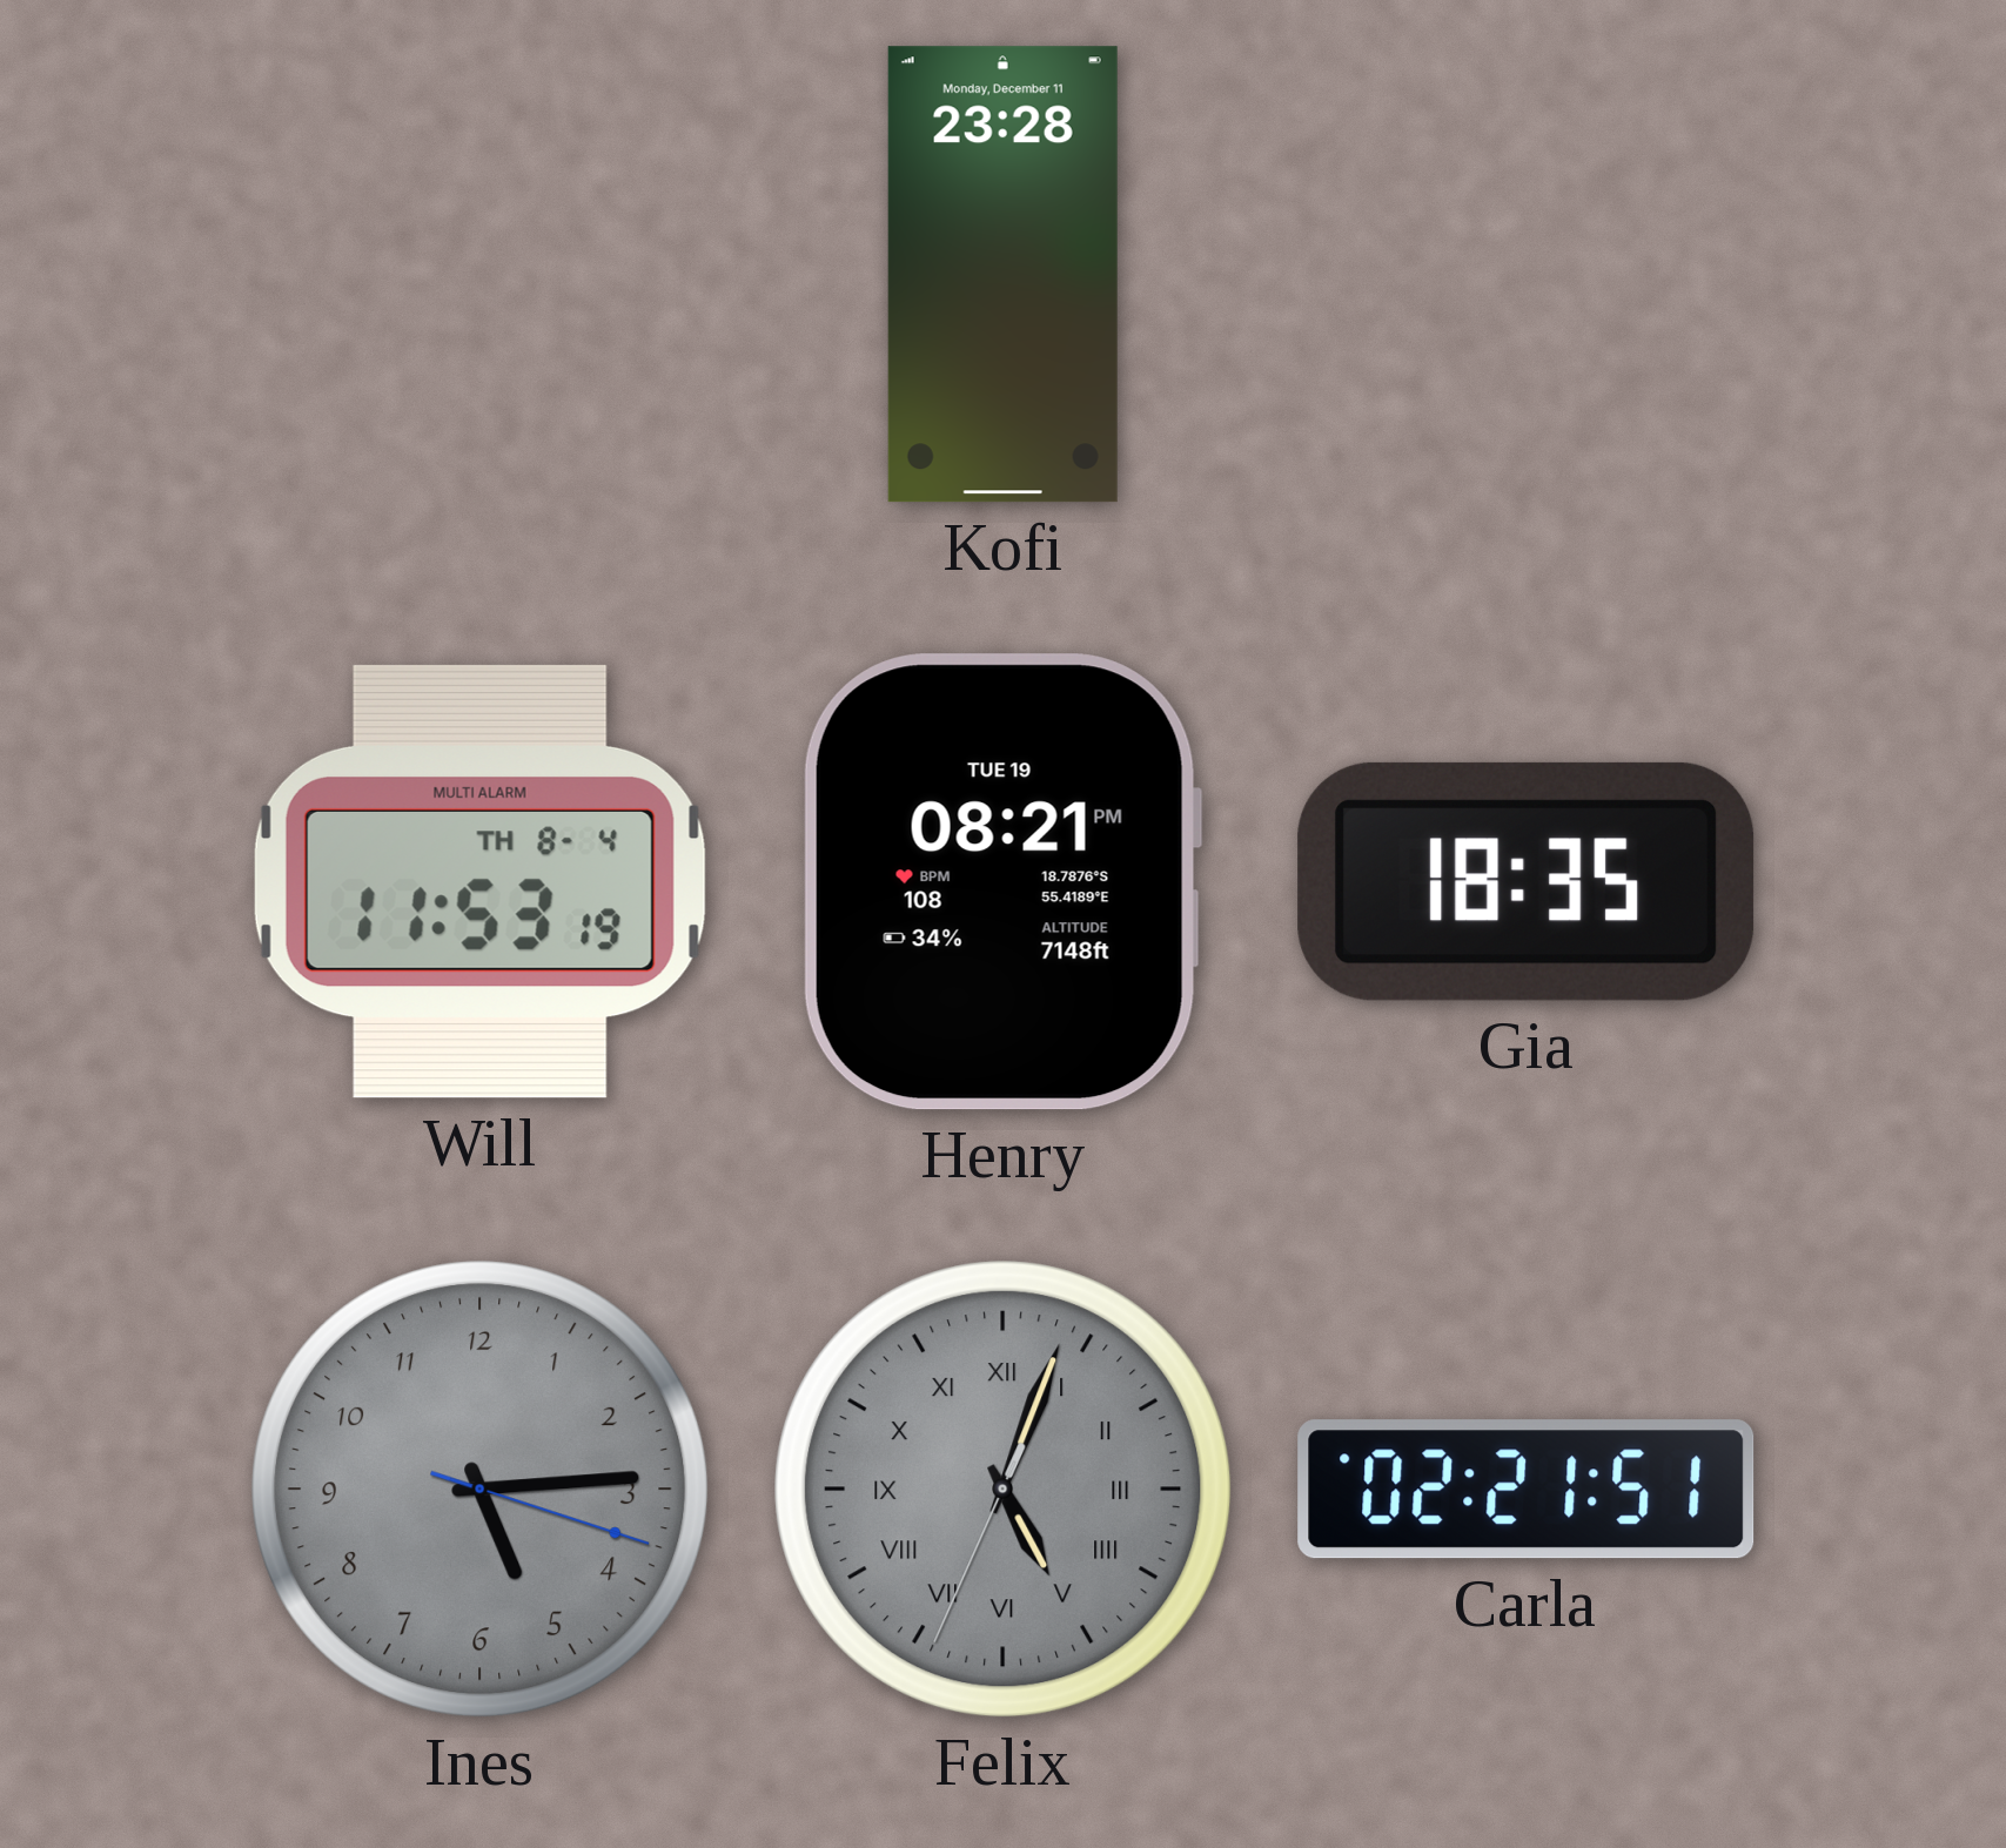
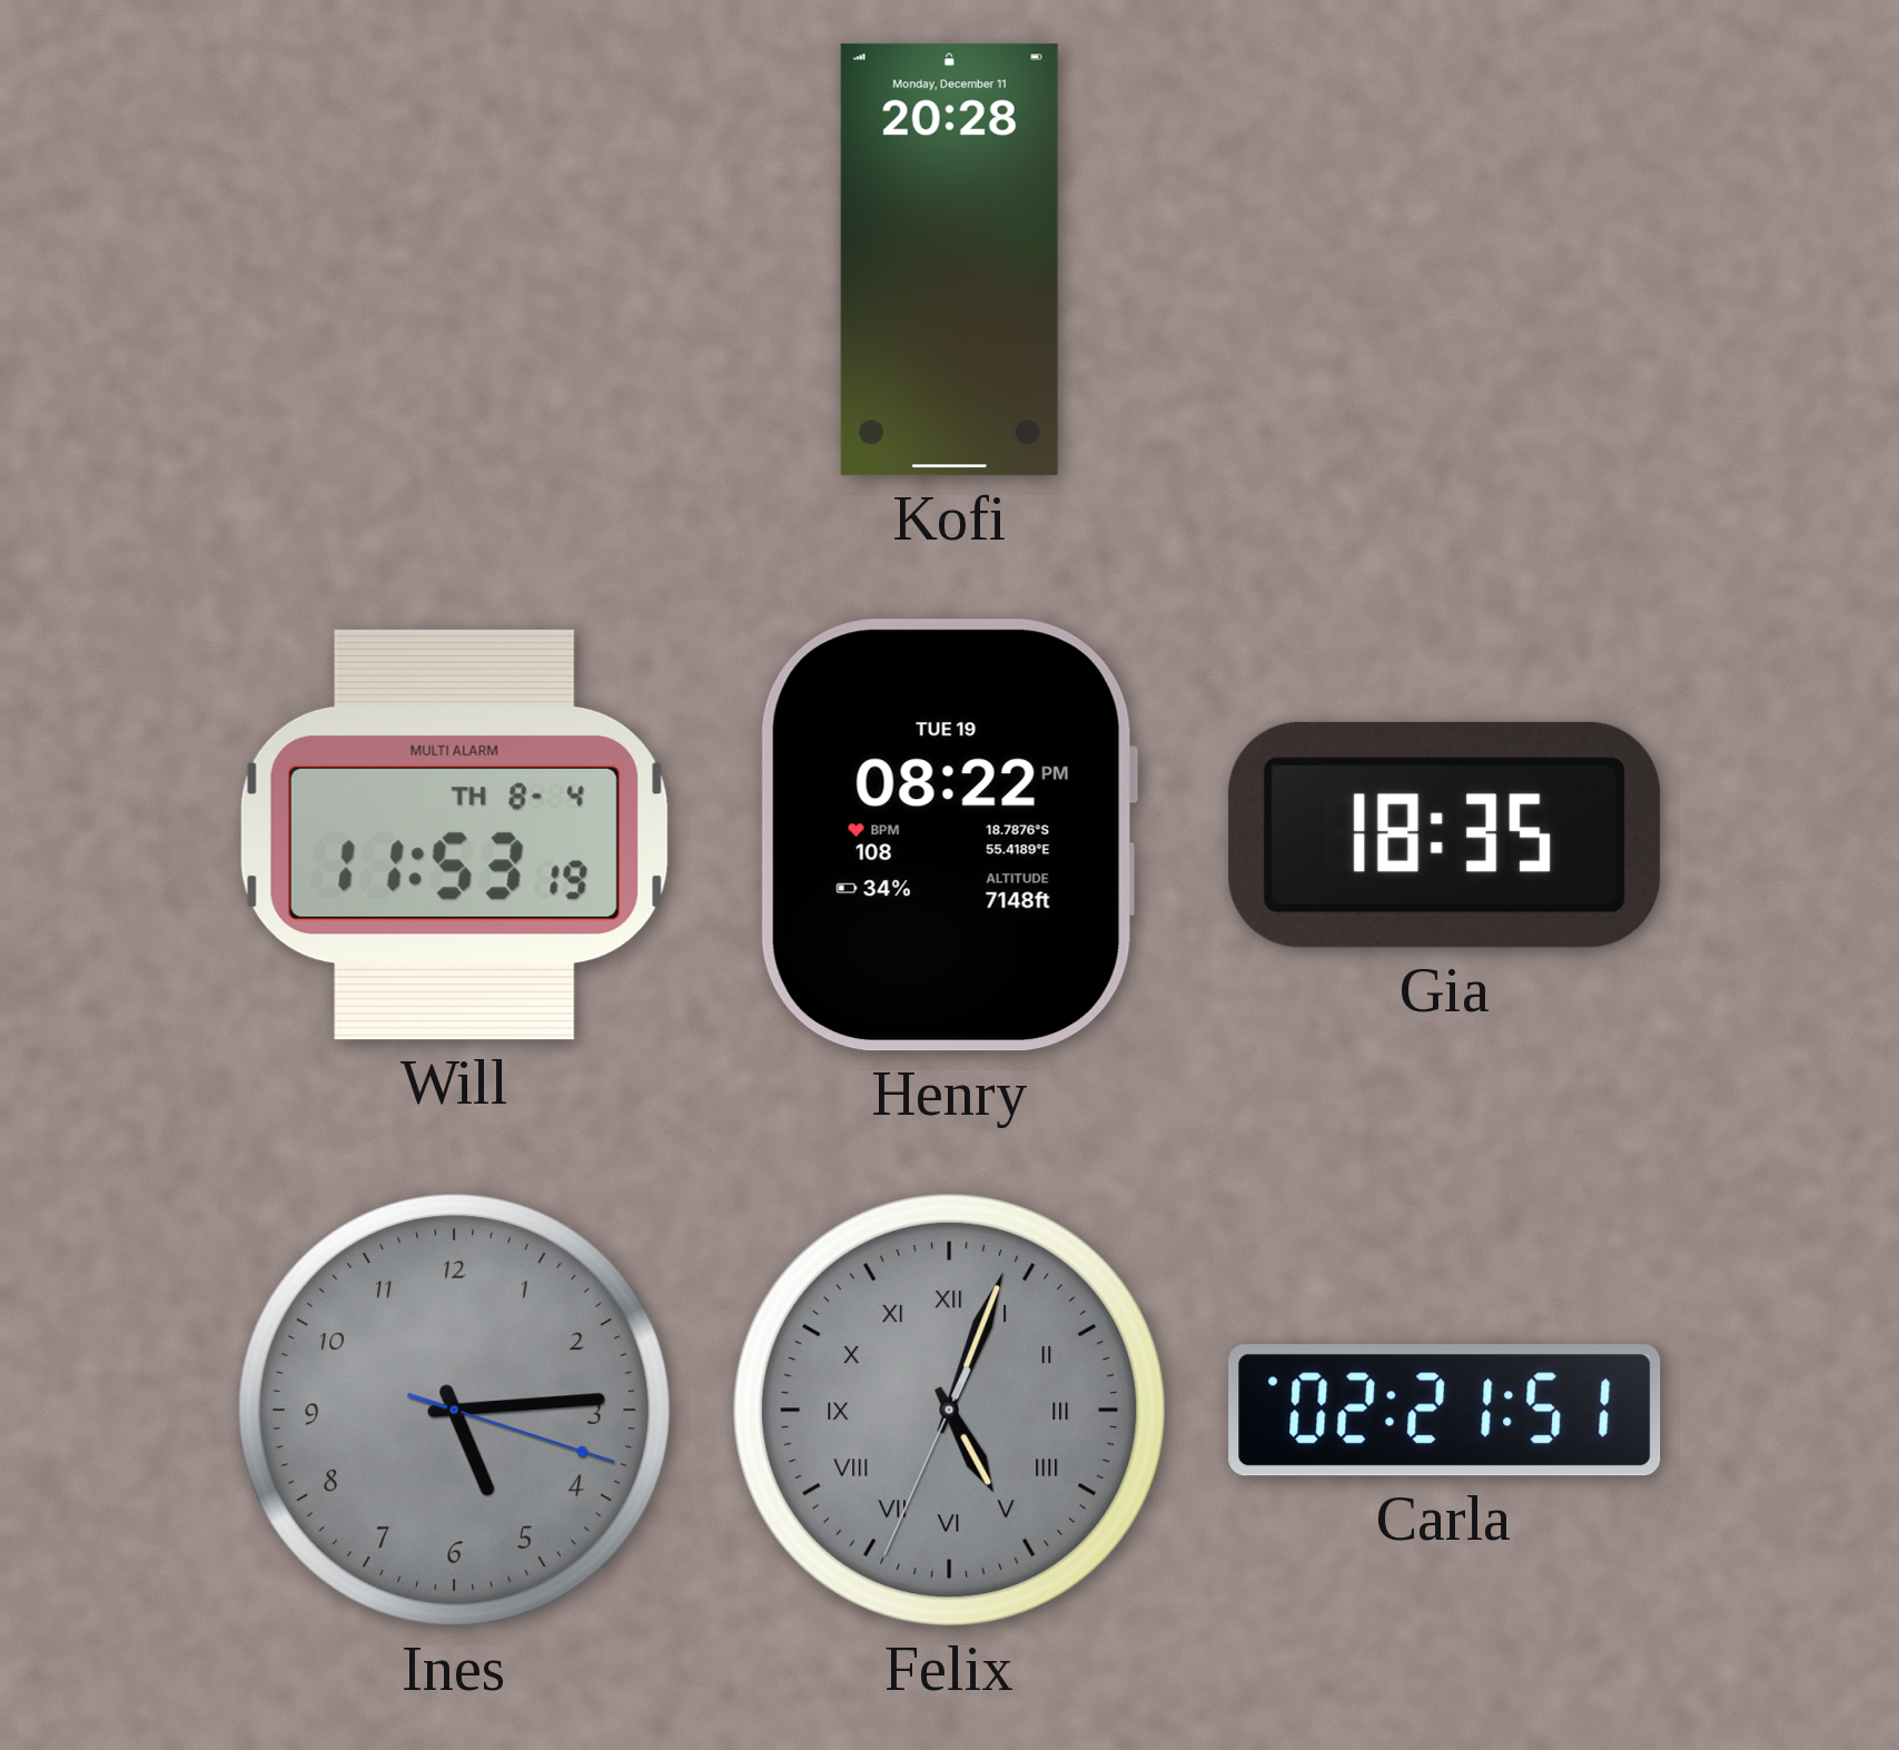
Kofi: 23:28 -> 20:28
Henry: 08:21 -> 08:22
